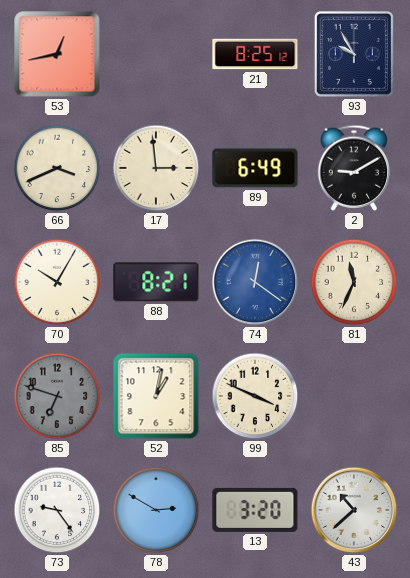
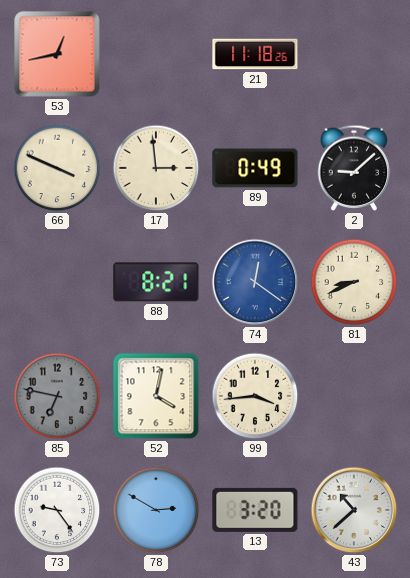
21: 8:25 -> 11:18
93: 9:55 -> none
66: 3:41 -> 3:49
89: 6:49 -> 0:49
2: 9:10 -> 9:08
70: 10:05 -> none
81: 11:34 -> 8:41
85: 6:48 -> 6:47
52: 1:02 -> 4:02
99: 3:49 -> 3:44
